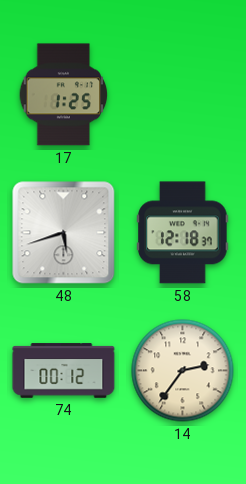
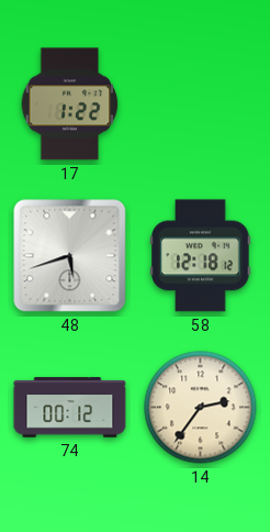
17: 1:25 -> 1:22
58: 12:18:37 -> 12:18:12
